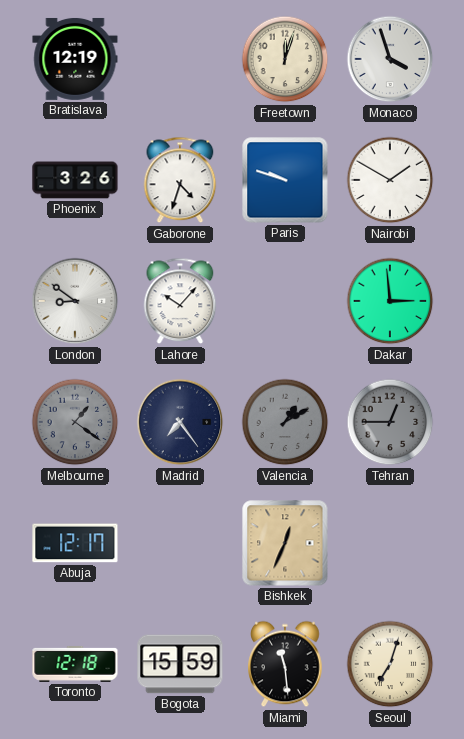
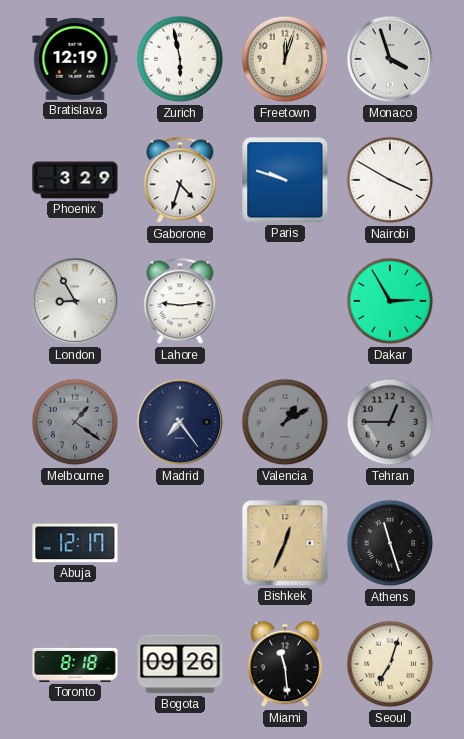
Zurich: none -> 5:58
Phoenix: 3:26 -> 3:29
Nairobi: 1:50 -> 3:50
London: 8:51 -> 8:55
Lahore: 10:07 -> 9:14
Dakar: 2:59 -> 2:55
Athens: none -> 11:27
Toronto: 12:18 -> 8:18
Bogota: 15:59 -> 09:26
